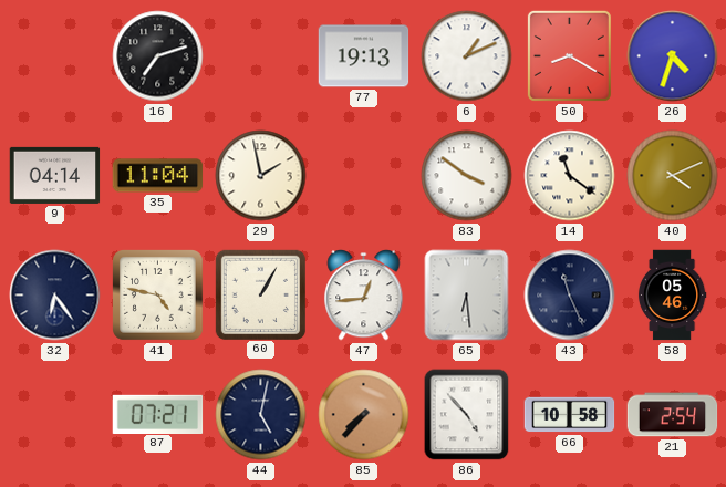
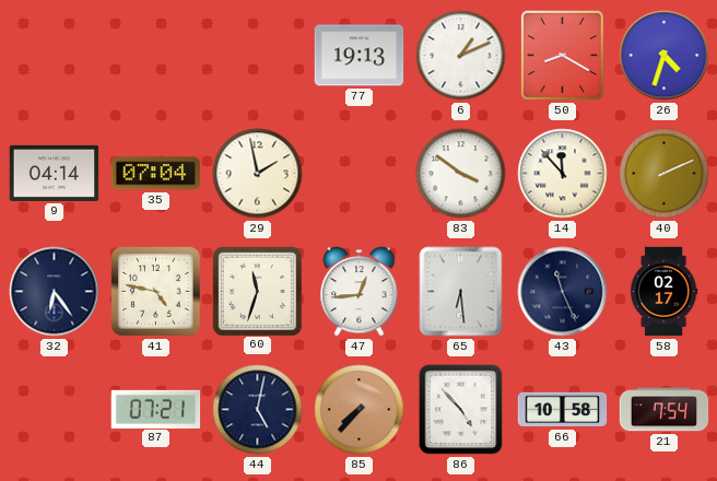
16: 7:12 -> none
35: 11:04 -> 07:04
14: 11:21 -> 11:53
40: 4:11 -> 2:11
60: 1:05 -> 11:33
58: 05:46 -> 02:17
21: 2:54 -> 7:54
